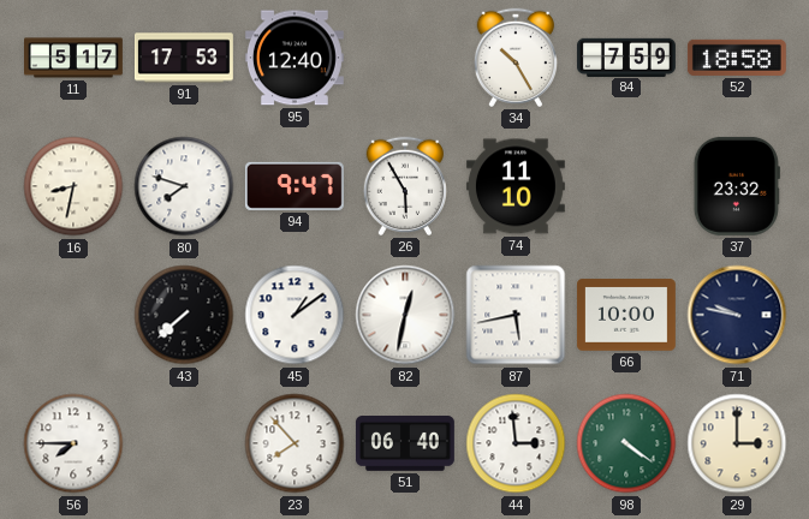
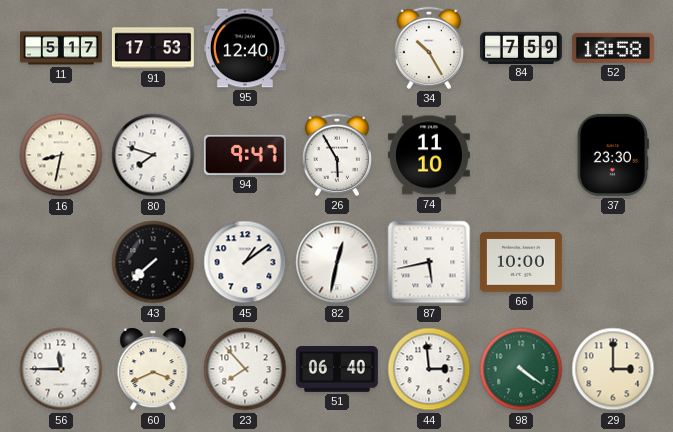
37: 23:32 -> 23:30
71: 9:47 -> none
56: 7:45 -> 11:45
60: none -> 3:41
